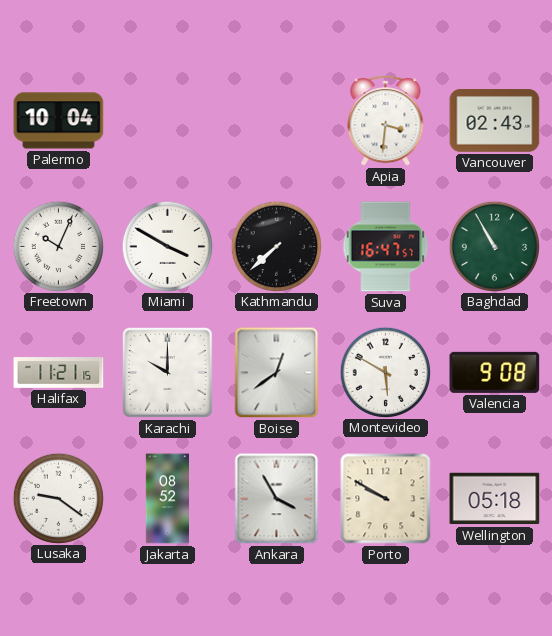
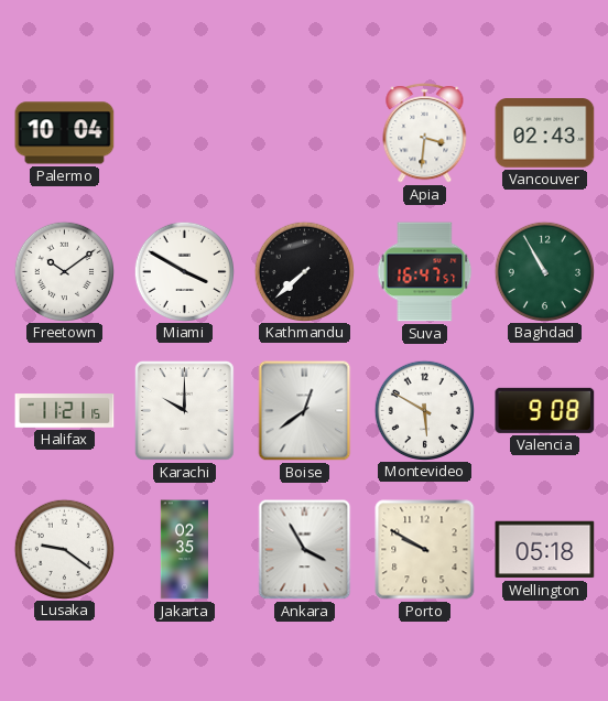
Freetown: 10:04 -> 10:09
Jakarta: 08:52 -> 02:35
